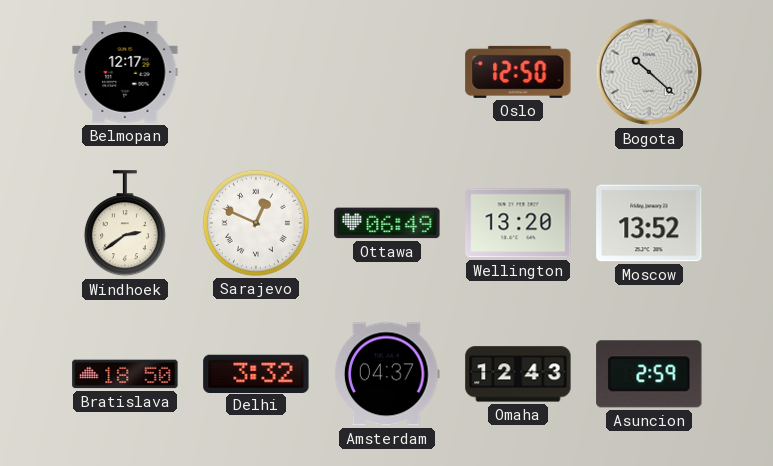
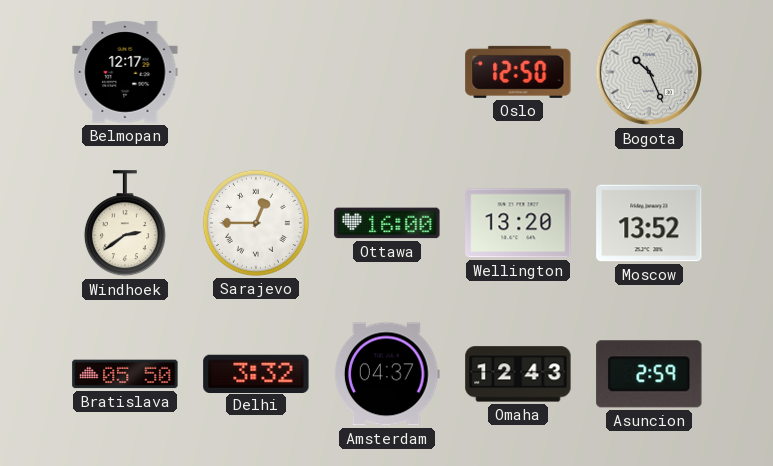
Bogota: 10:22 -> 10:26
Sarajevo: 12:49 -> 12:45
Ottawa: 06:49 -> 16:00
Bratislava: 18:50 -> 05:50
